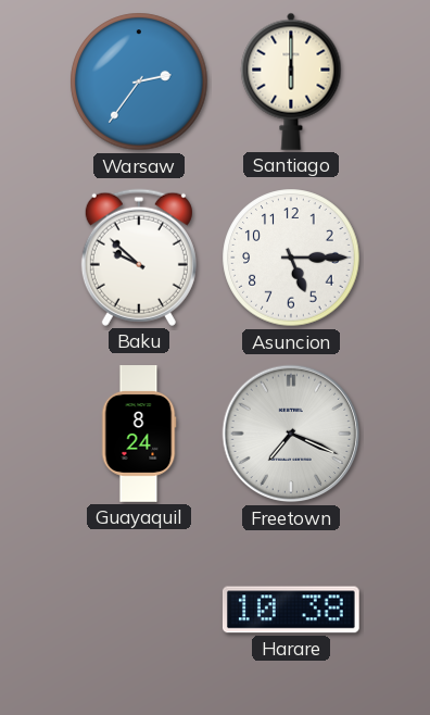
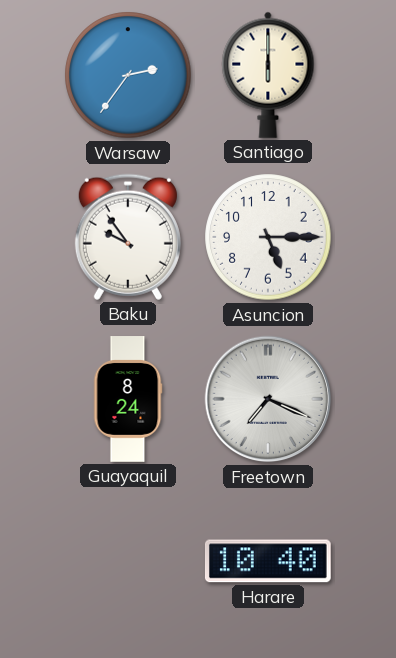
Baku: 9:52 -> 9:54
Harare: 10:38 -> 10:40
